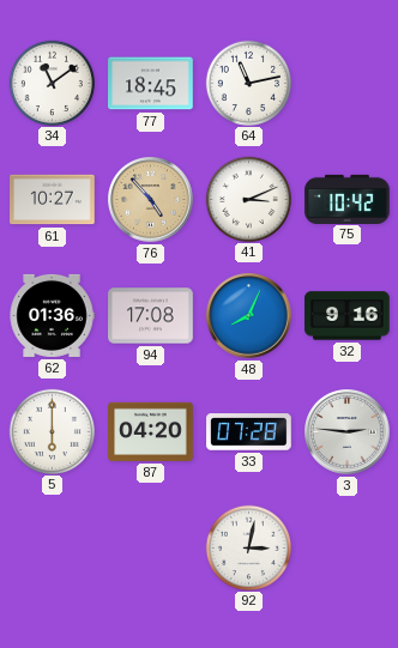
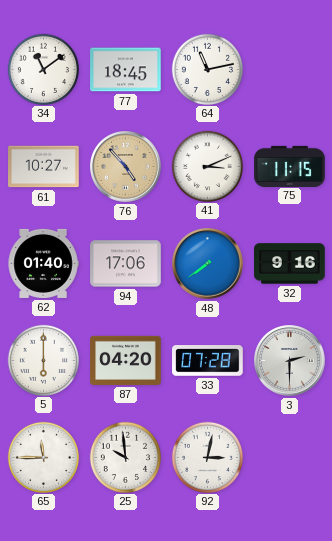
75: 10:42 -> 11:15
62: 01:36 -> 01:40
94: 17:08 -> 17:06
48: 8:04 -> 7:39
3: 2:46 -> 2:30
65: none -> 11:45
25: none -> 9:59
